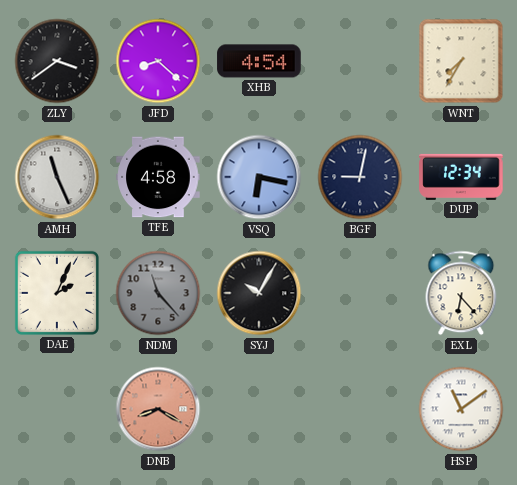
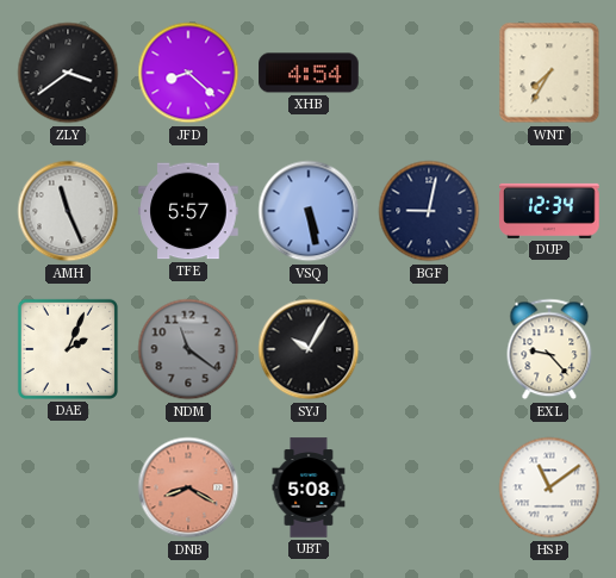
TFE: 4:58 -> 5:57
VSQ: 6:17 -> 5:28
NDM: 11:23 -> 11:21
EXL: 6:23 -> 9:23
UBT: none -> 5:08
